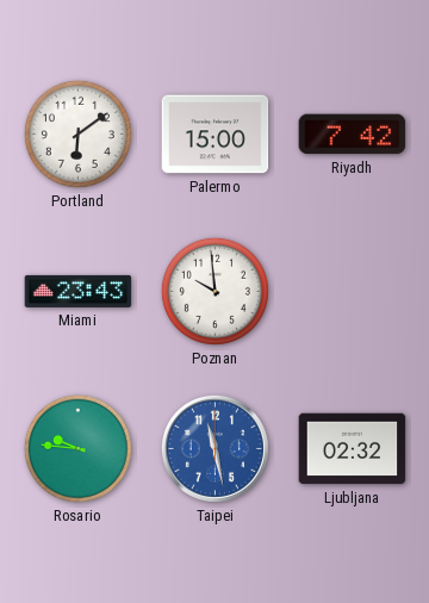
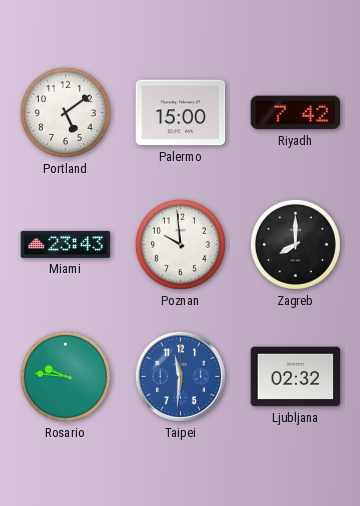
Portland: 6:09 -> 5:09
Zagreb: none -> 8:00
Taipei: 11:28 -> 11:31
